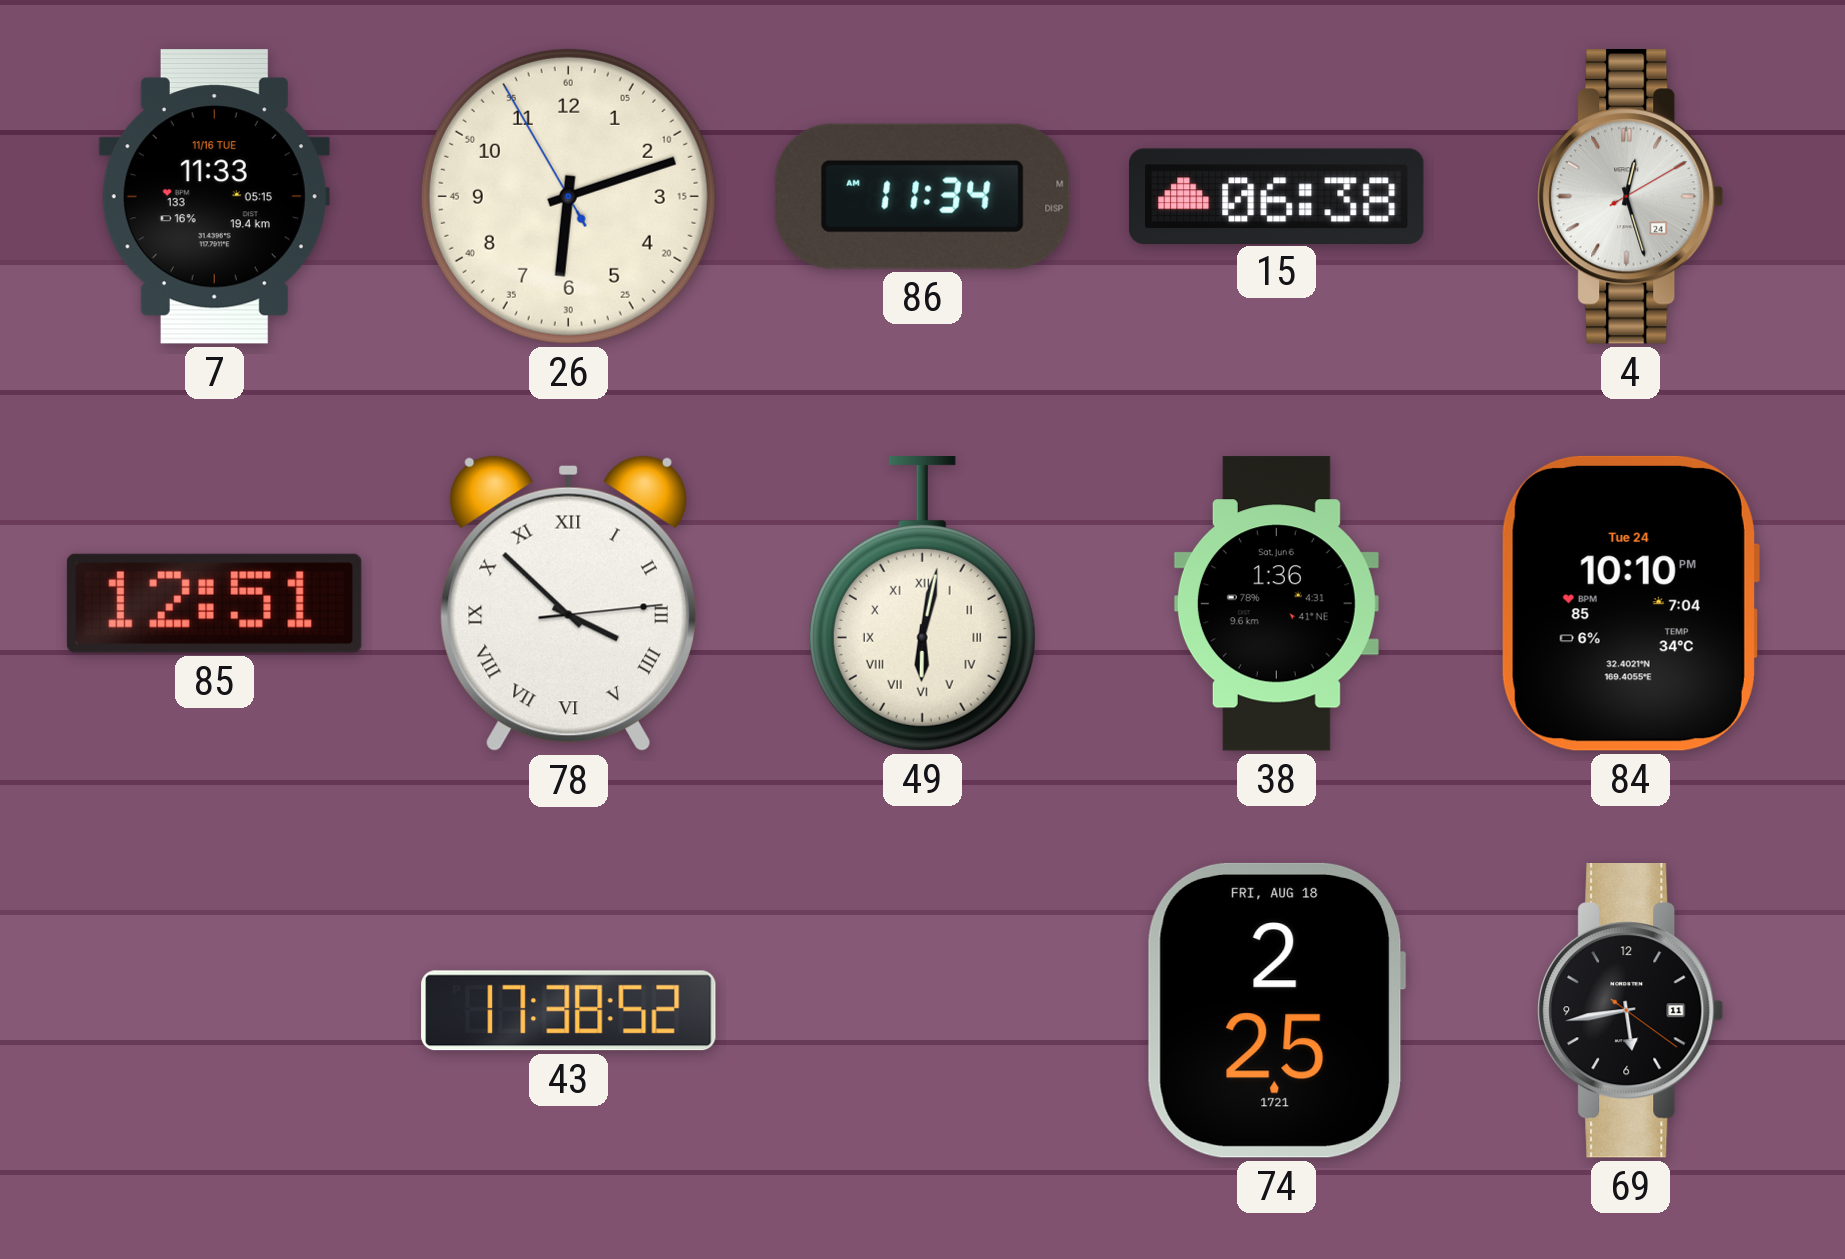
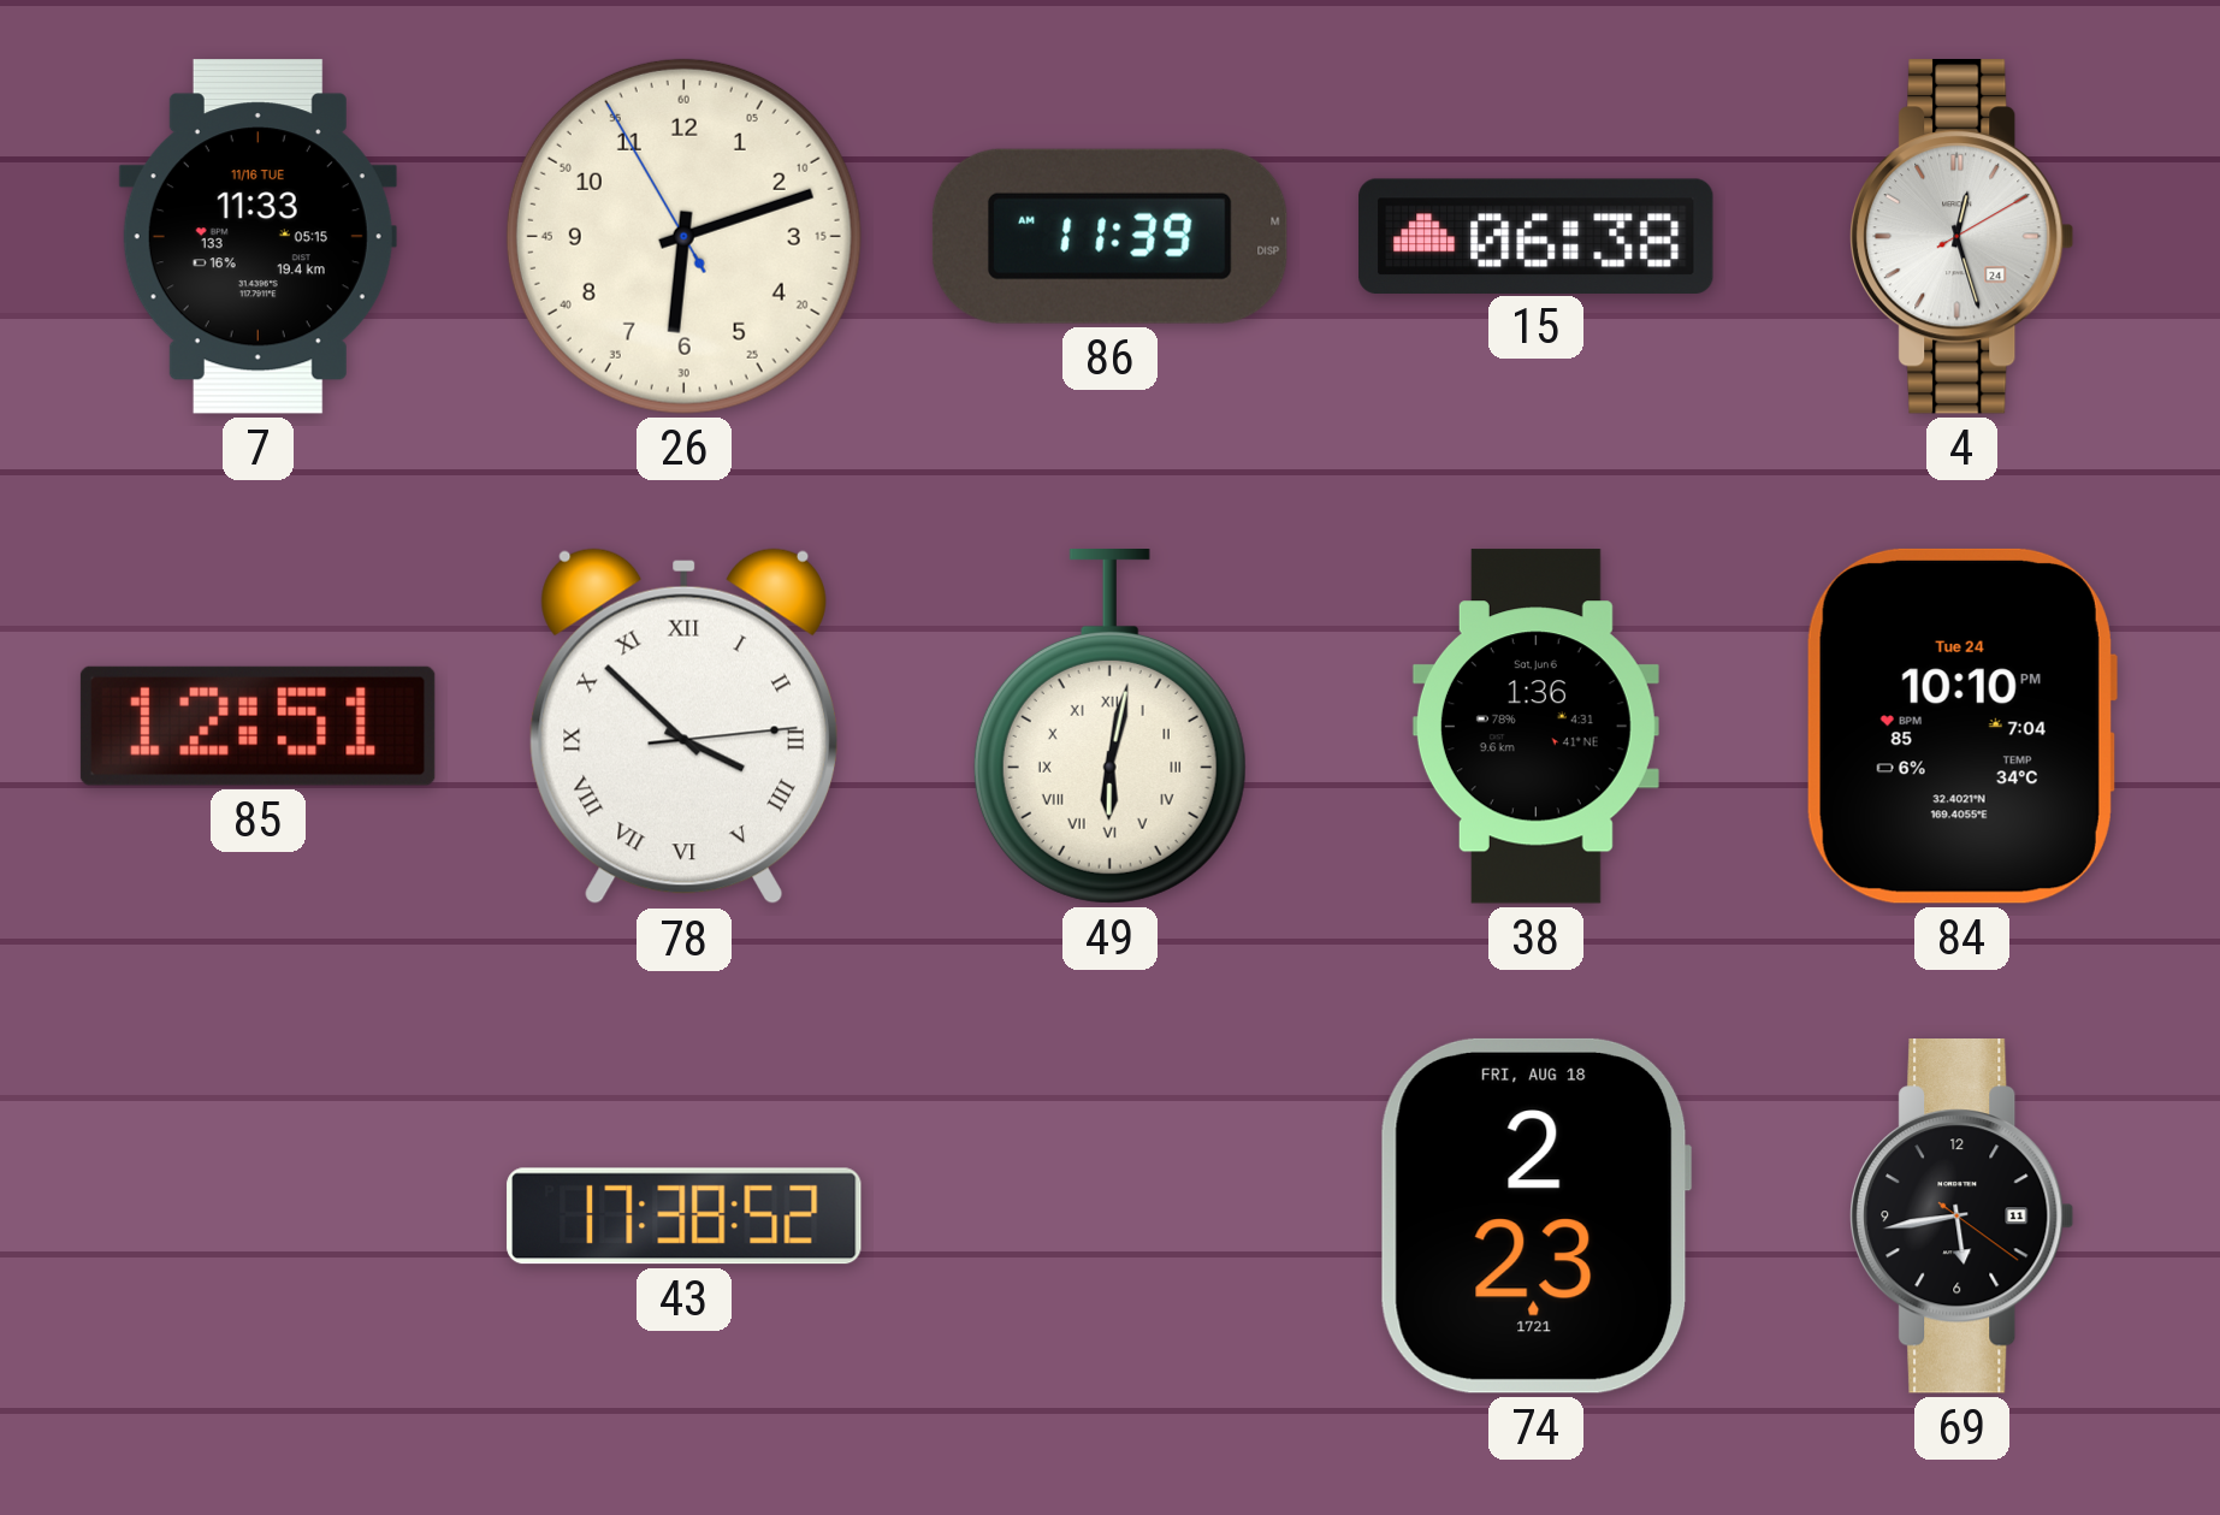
86: 11:34 -> 11:39
74: 2:25 -> 2:23
